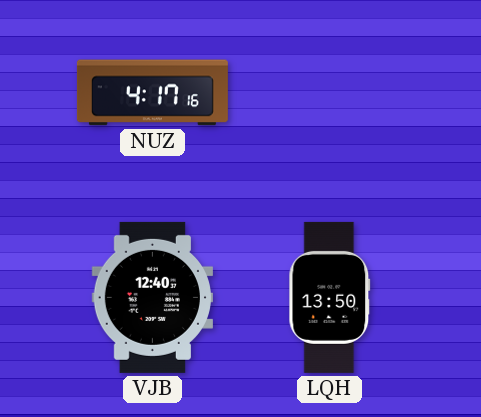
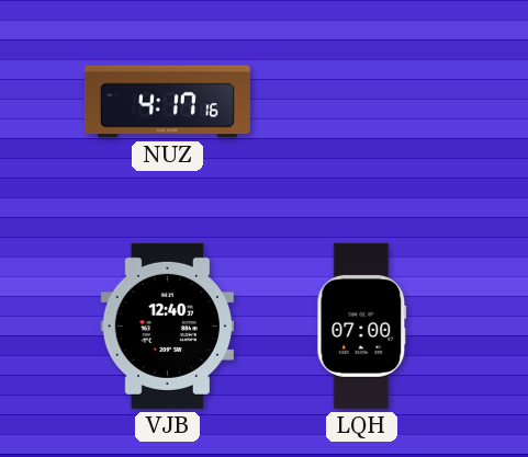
LQH: 13:50 -> 07:00
